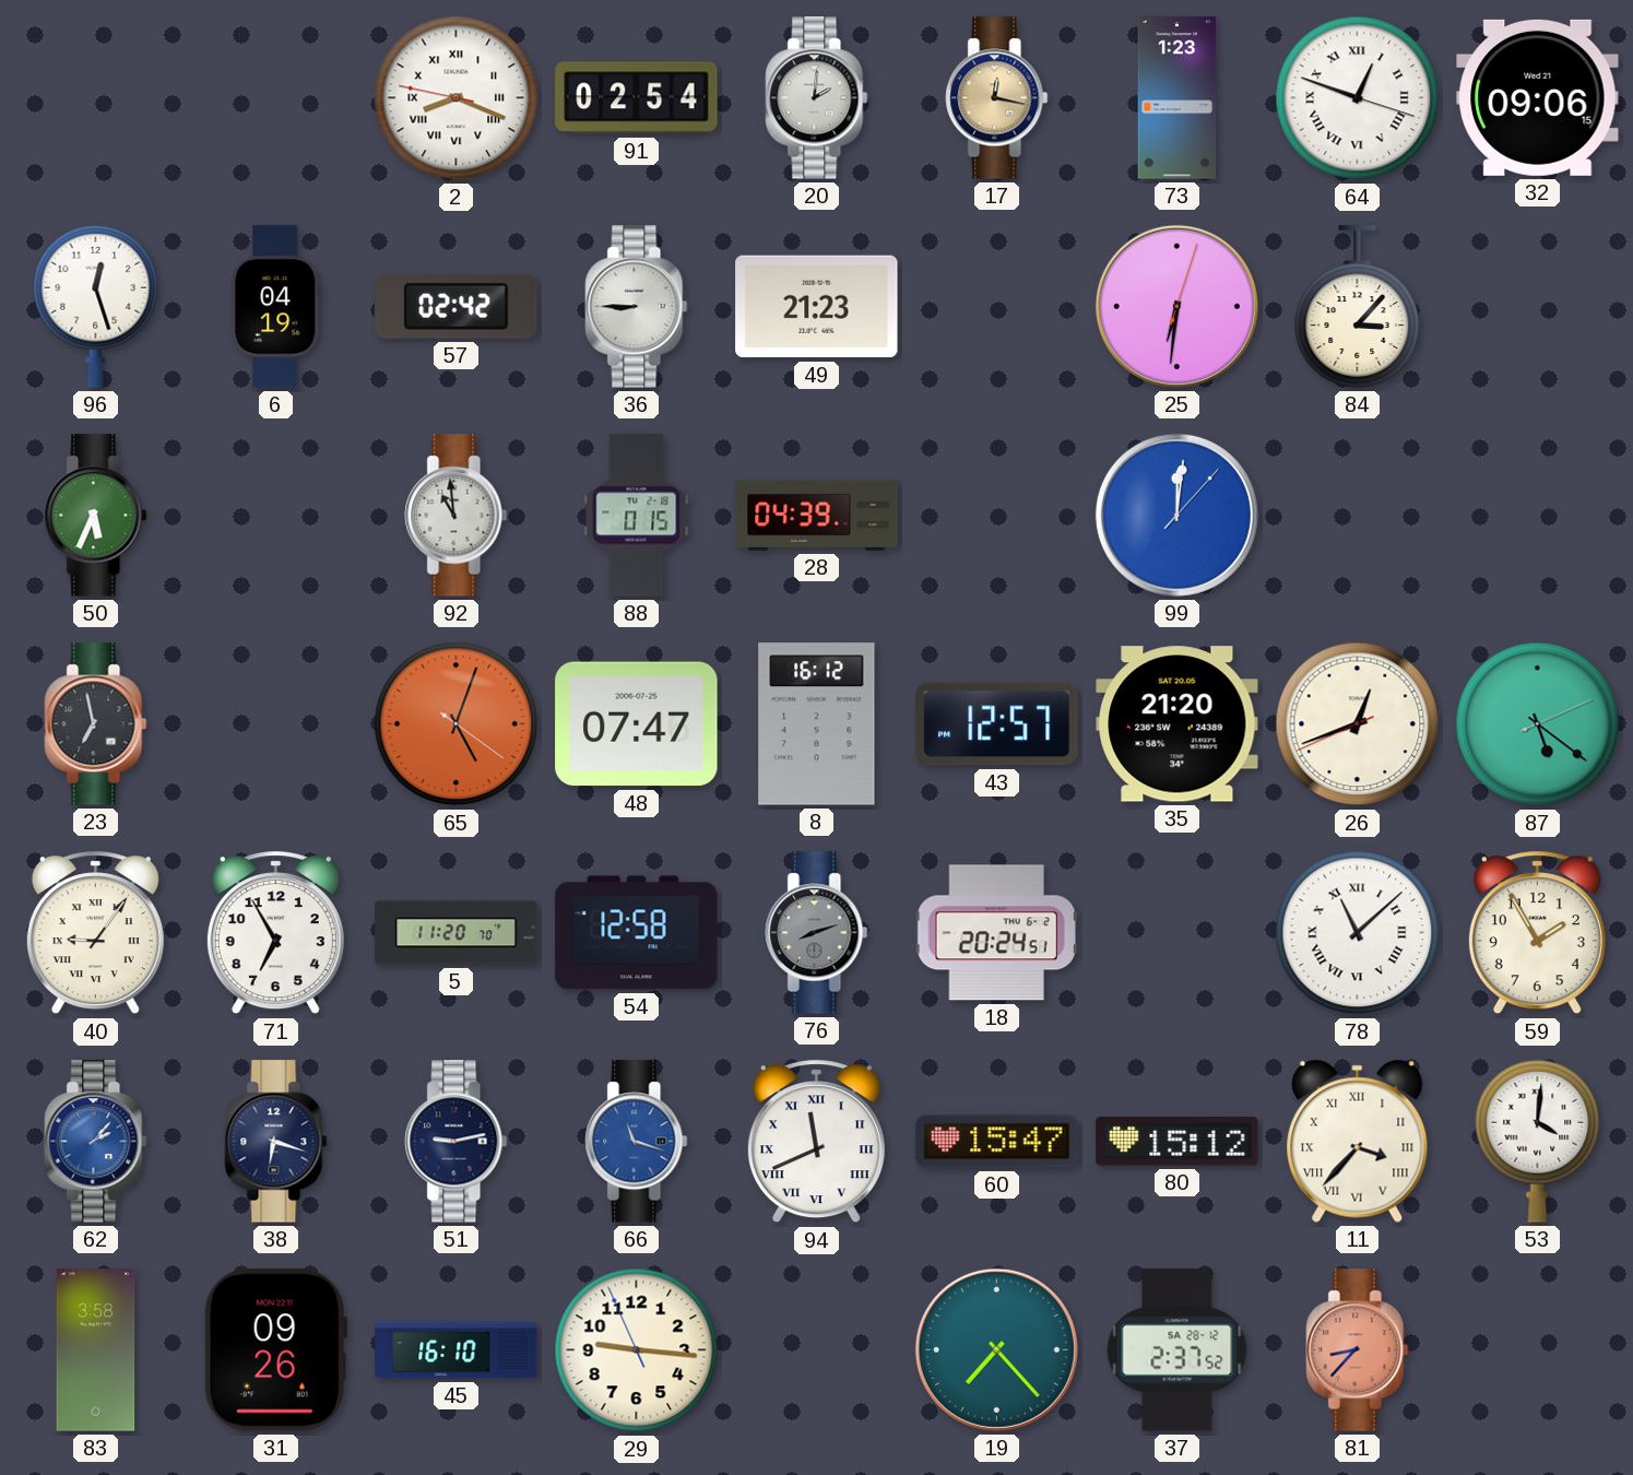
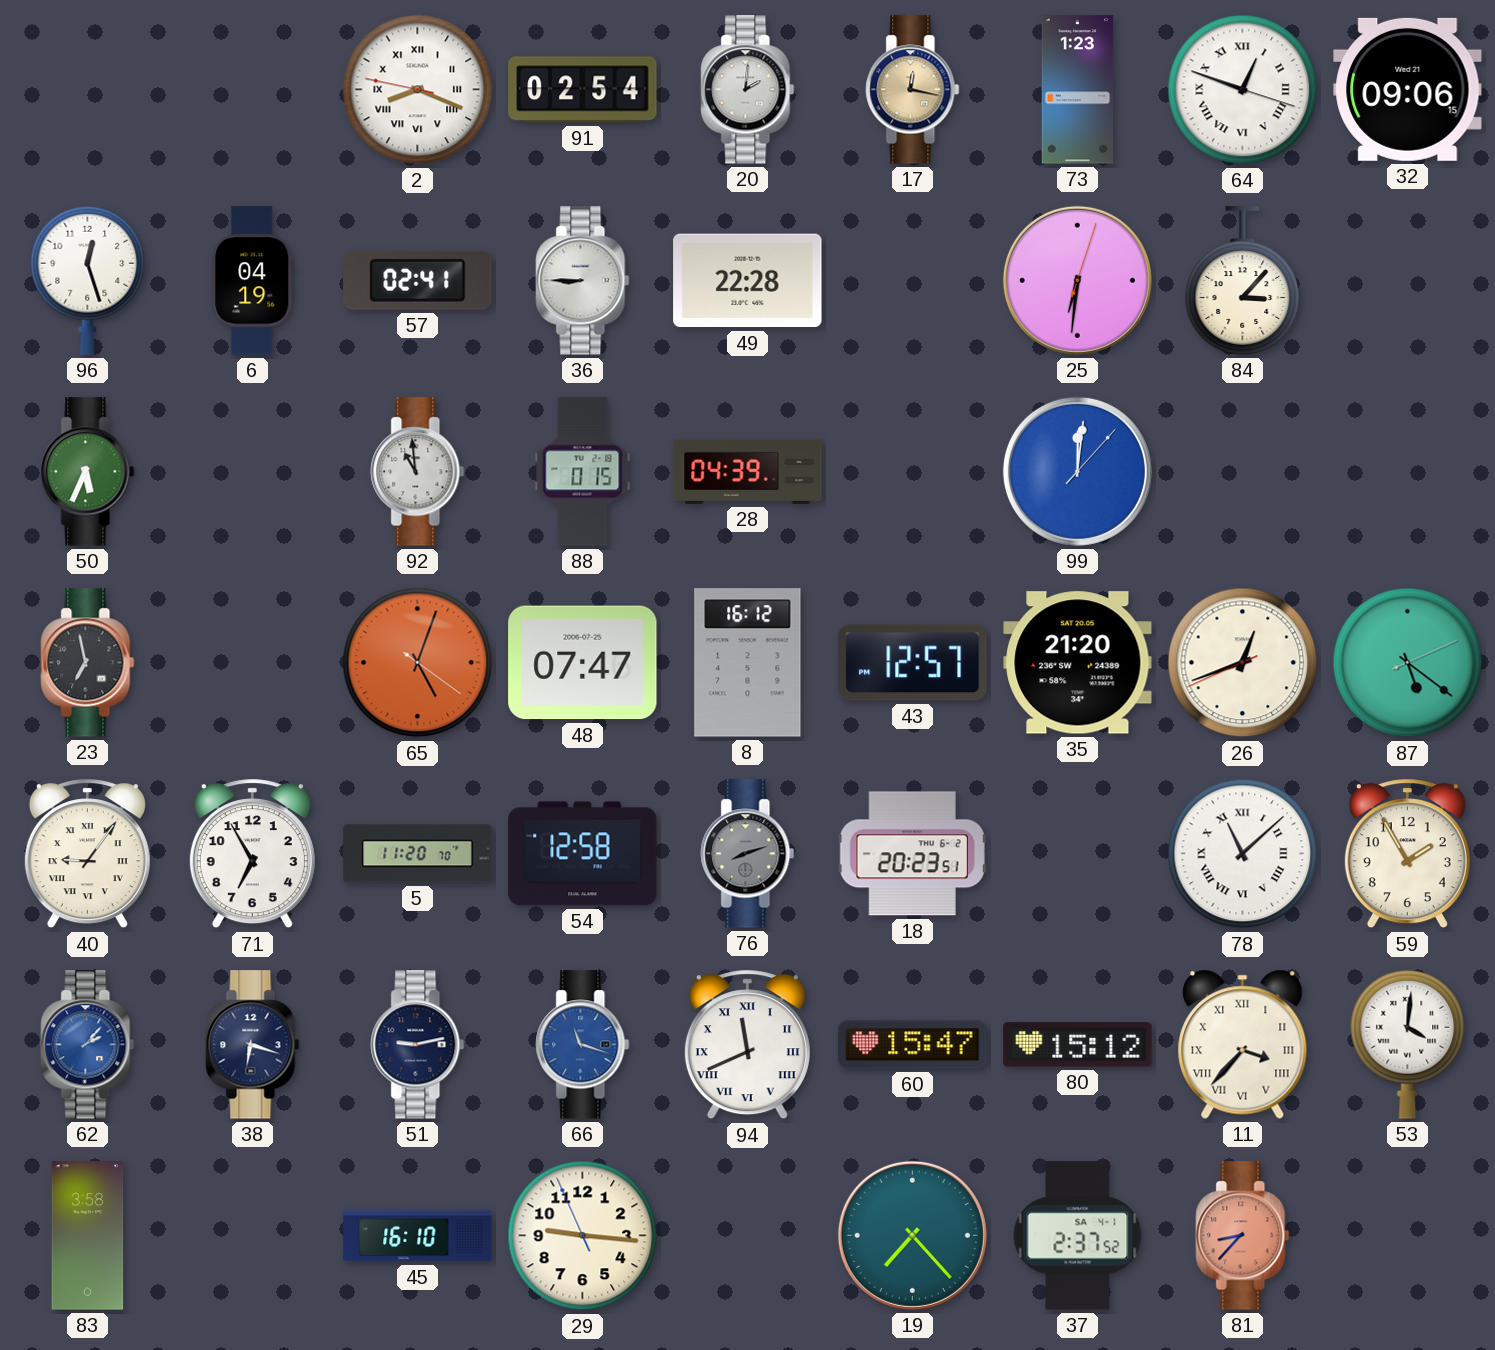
57: 02:42 -> 02:41
49: 21:23 -> 22:28
18: 20:24 -> 20:23
31: 09:26 -> none
37 date: SA 28-12 -> SA 4-1
